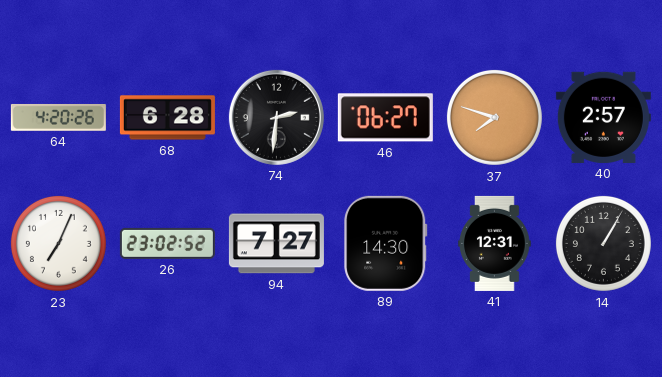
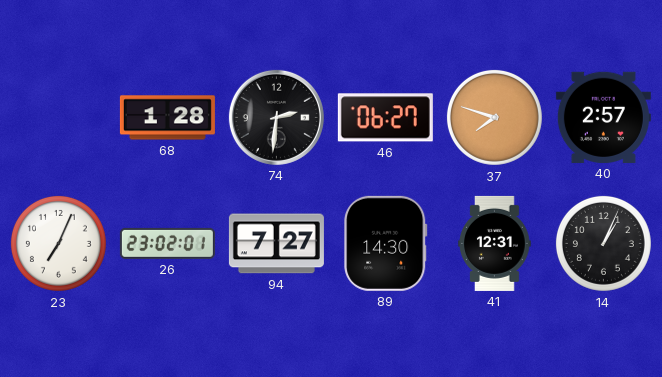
64: 4:20 -> none
68: 6:28 -> 1:28
26: 23:02:52 -> 23:02:01
14: 1:05 -> 1:04
